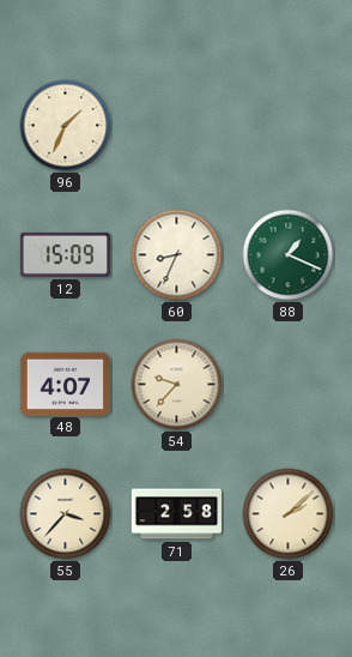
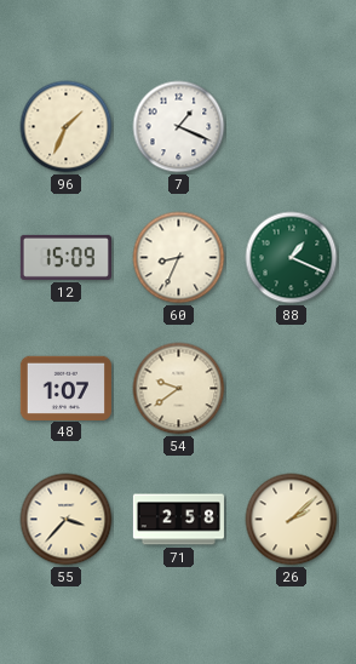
7: none -> 1:19
48: 4:07 -> 1:07
54: 9:37 -> 9:39
